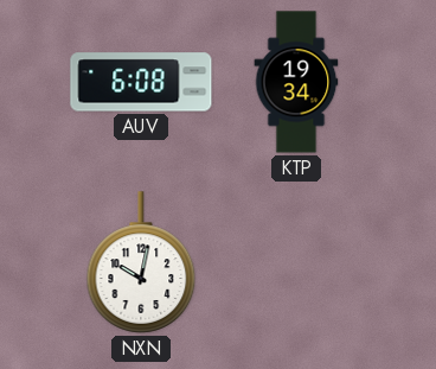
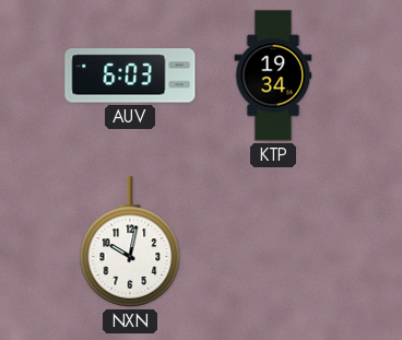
AUV: 6:08 -> 6:03
